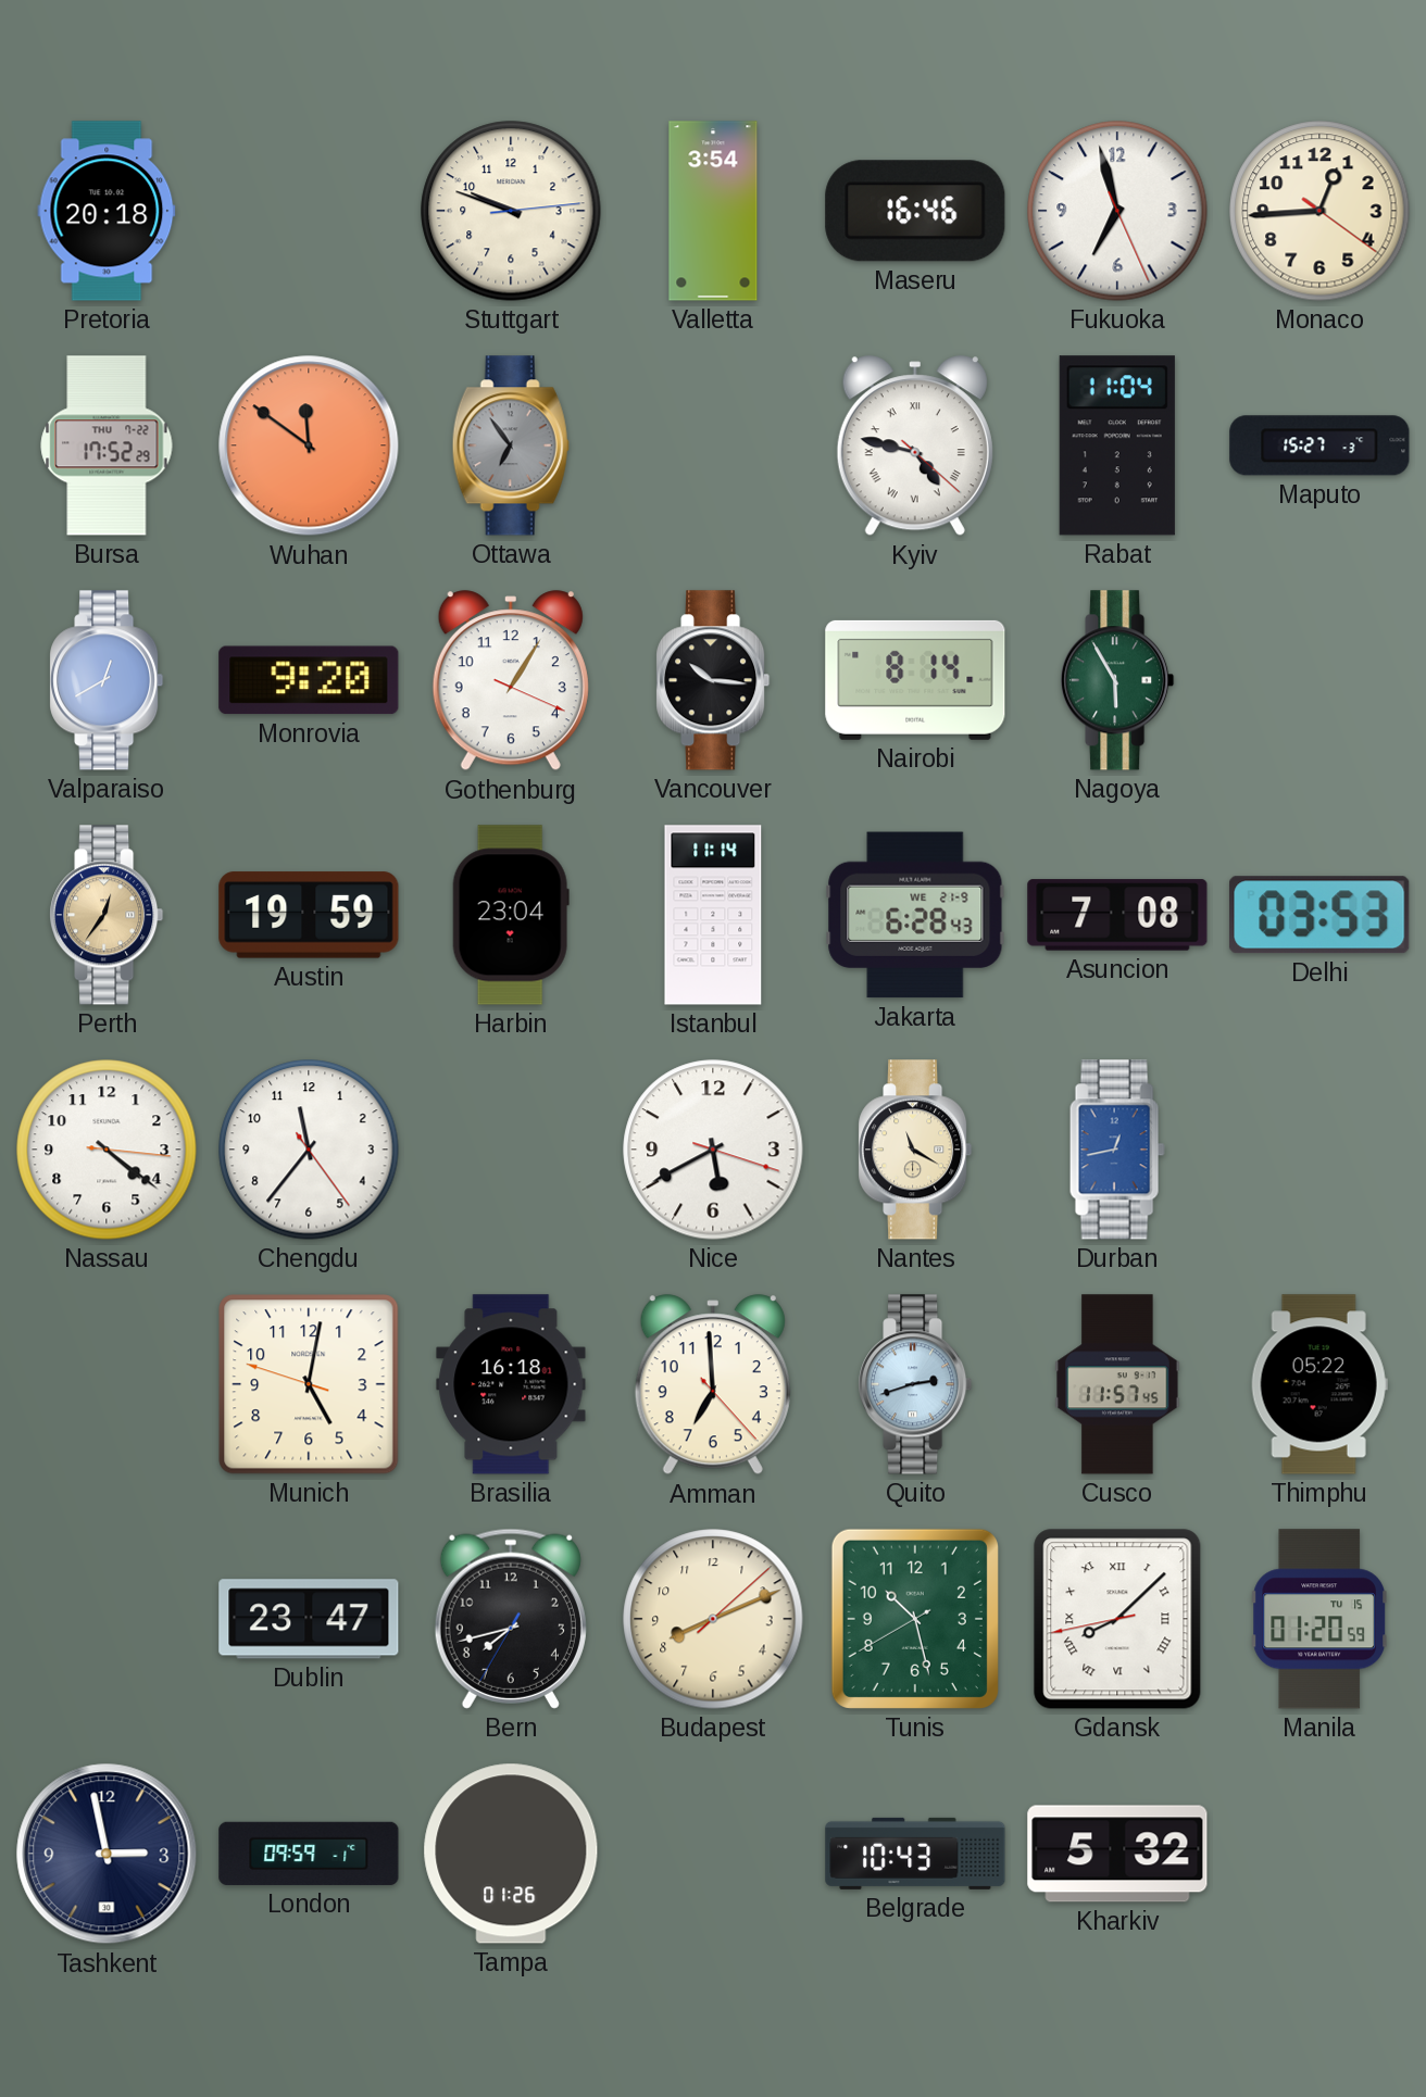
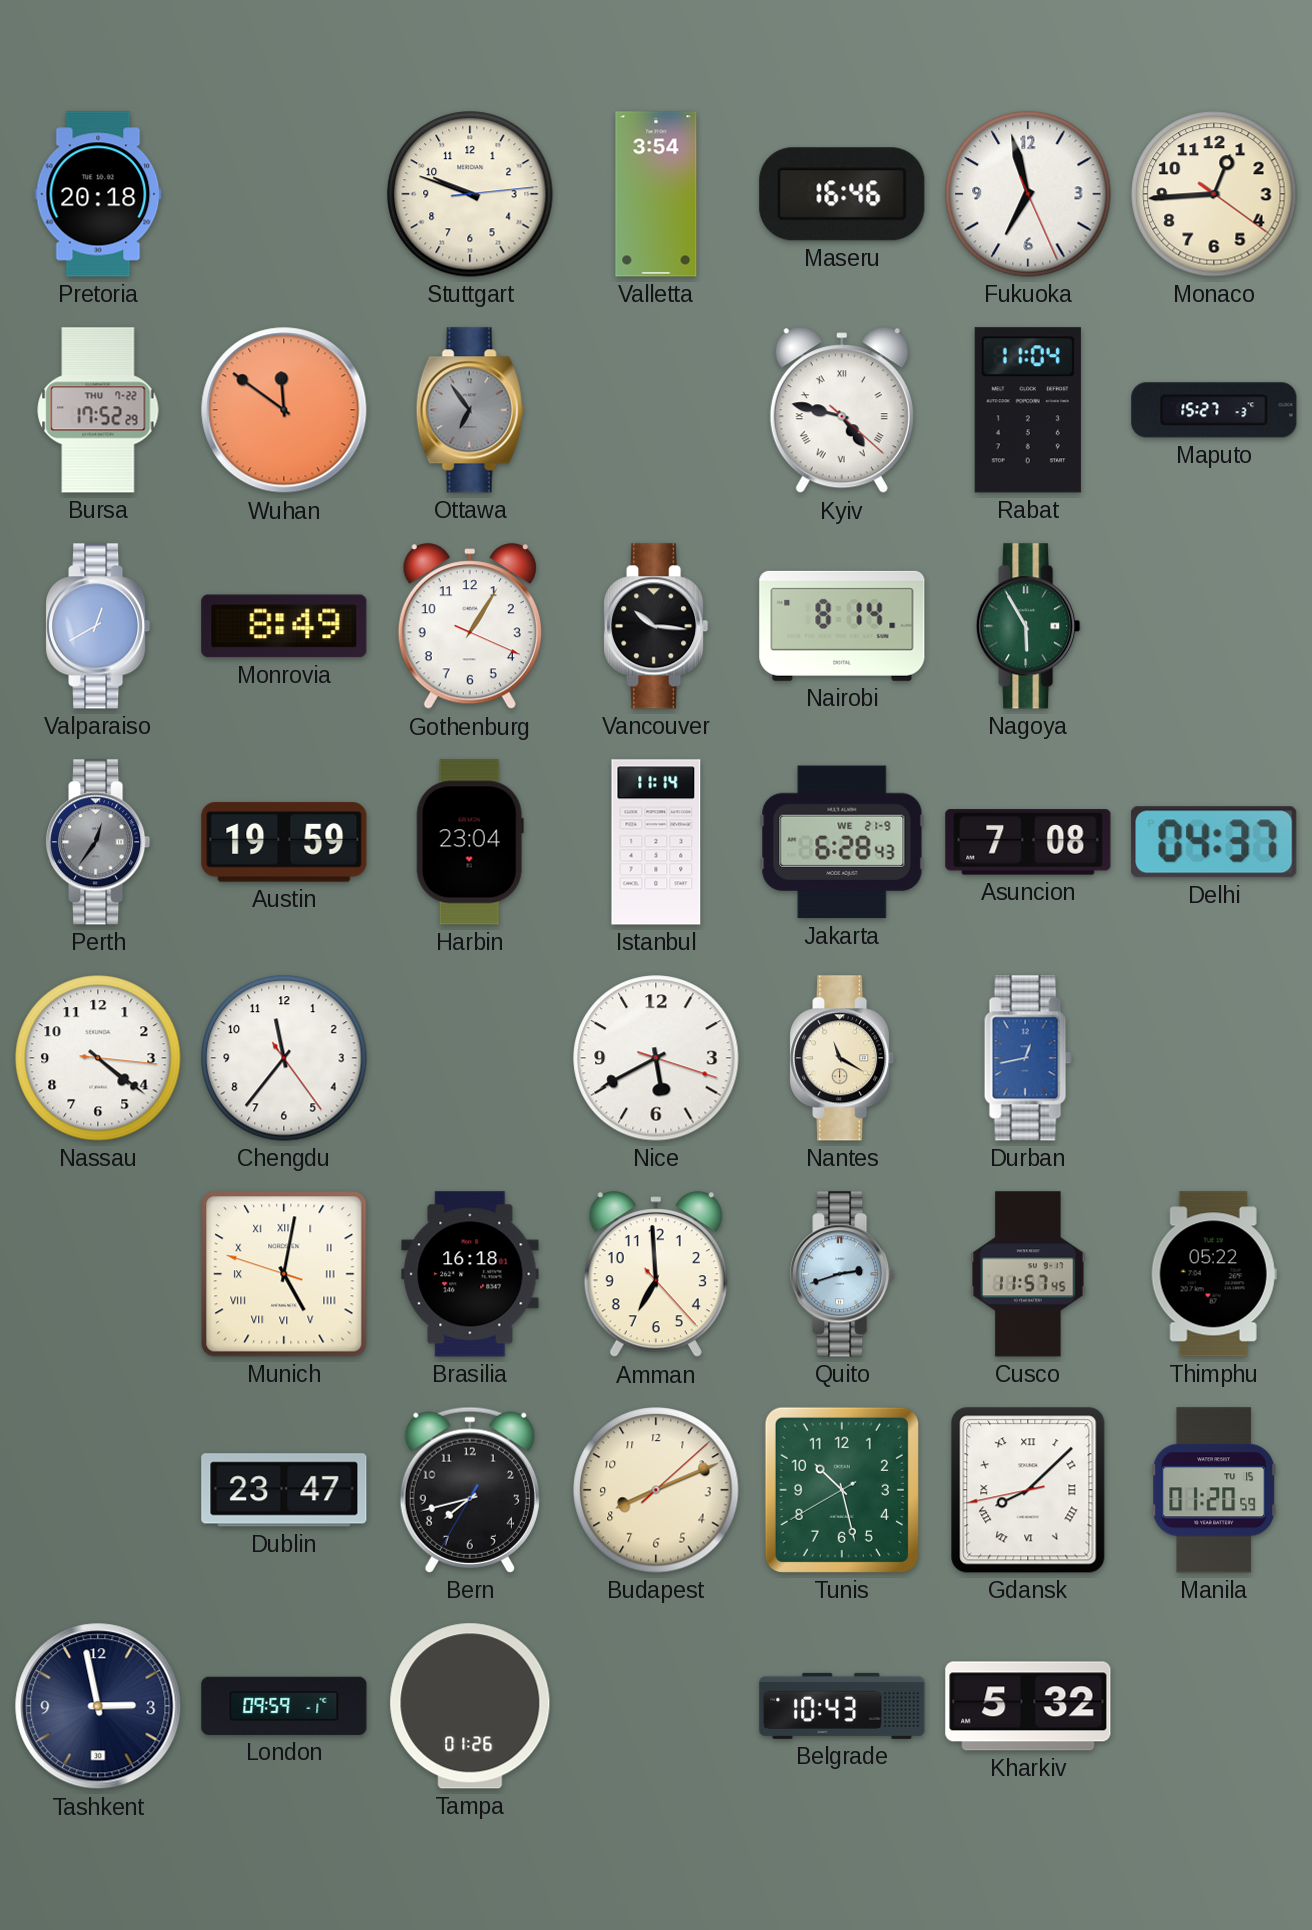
Monrovia: 9:20 -> 8:49
Perth dial: champagne -> grey
Delhi: 03:53 -> 04:37
Munich numerals: Arabic -> Roman
